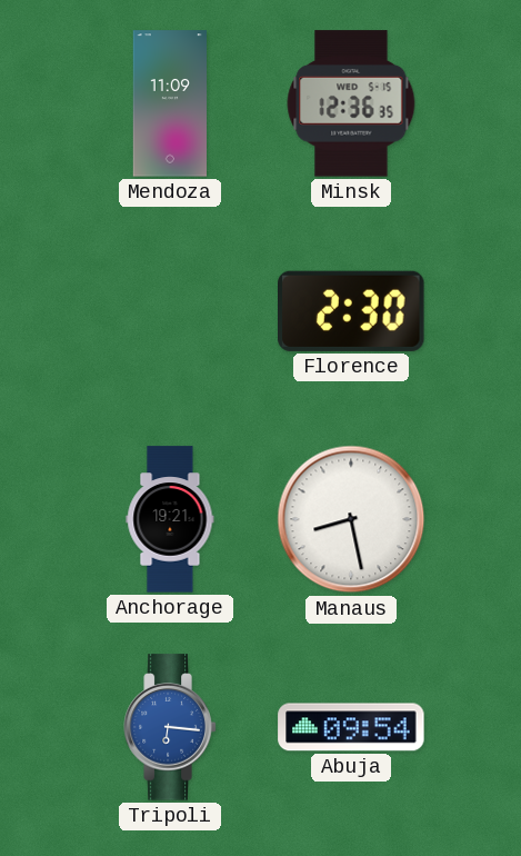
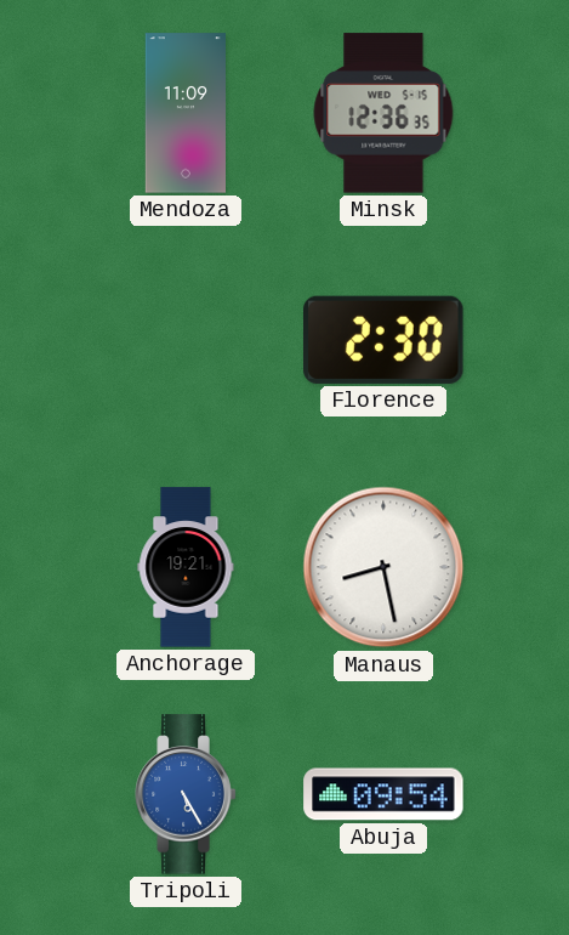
Tripoli: 6:16 -> 5:25
